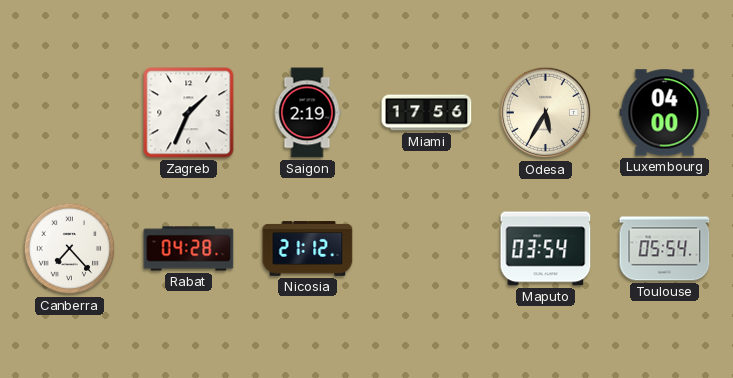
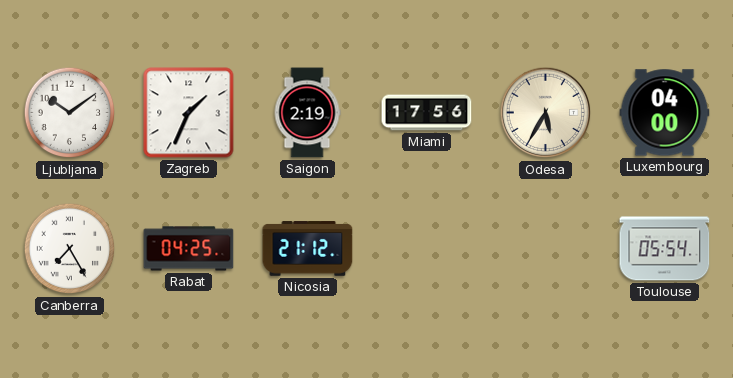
Ljubljana: none -> 10:09
Canberra: 7:23 -> 7:25
Rabat: 04:28 -> 04:25
Maputo: 03:54 -> none
